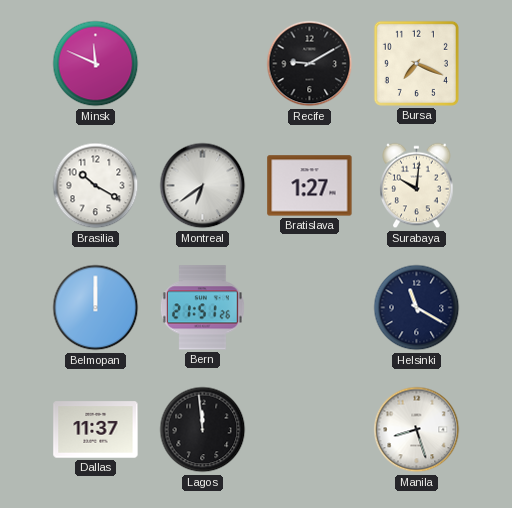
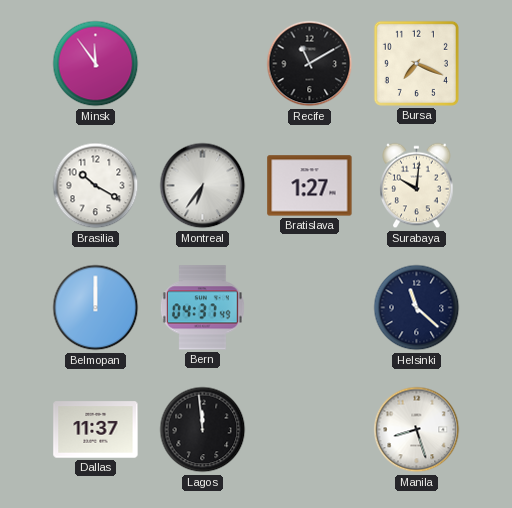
Minsk: 11:49 -> 11:54
Recife: 9:10 -> 11:10
Montreal: 6:39 -> 6:36
Bern: 21:51 -> 04:37
Helsinki: 11:20 -> 11:22
